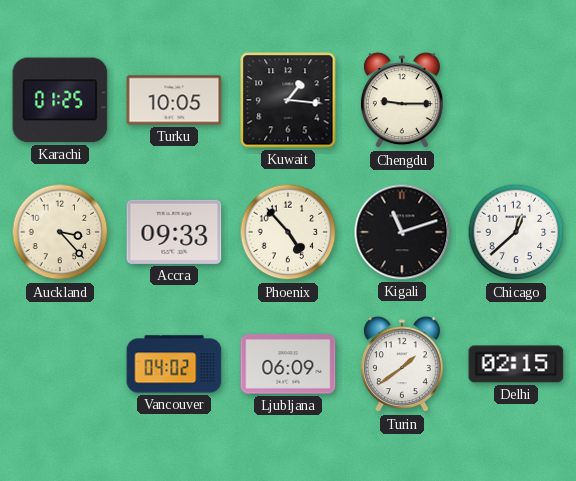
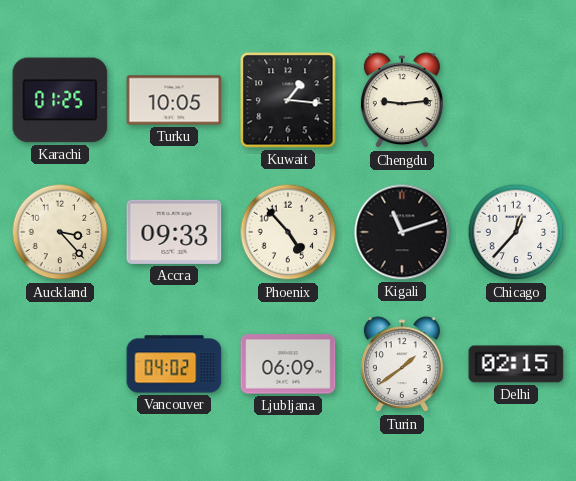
Chengdu: 9:15 -> 9:14
Chicago: 12:38 -> 12:37
